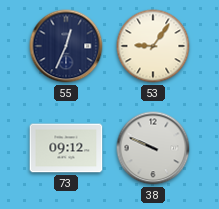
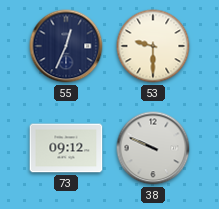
53: 9:06 -> 9:30
